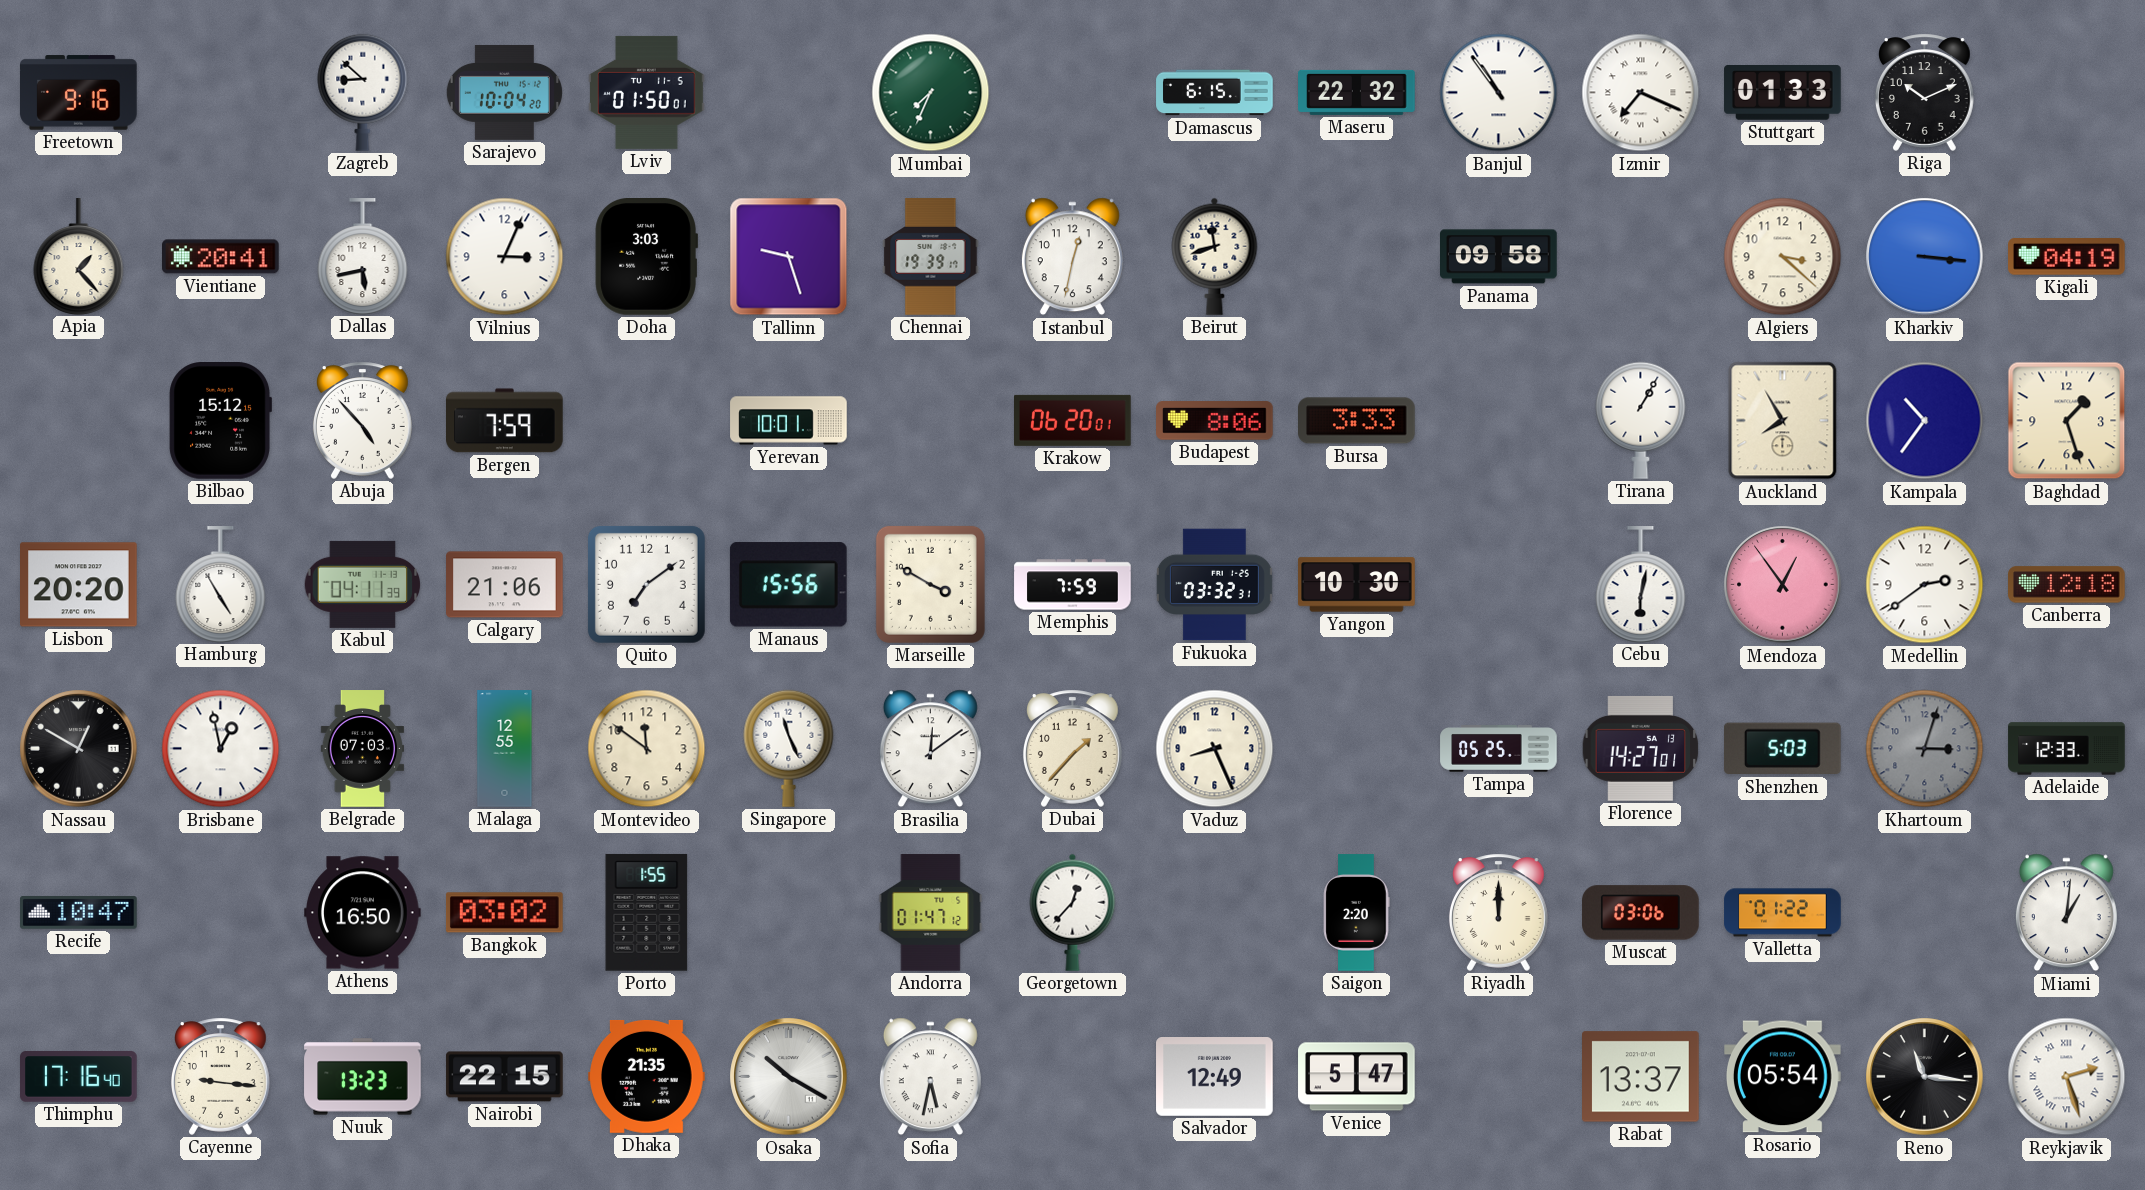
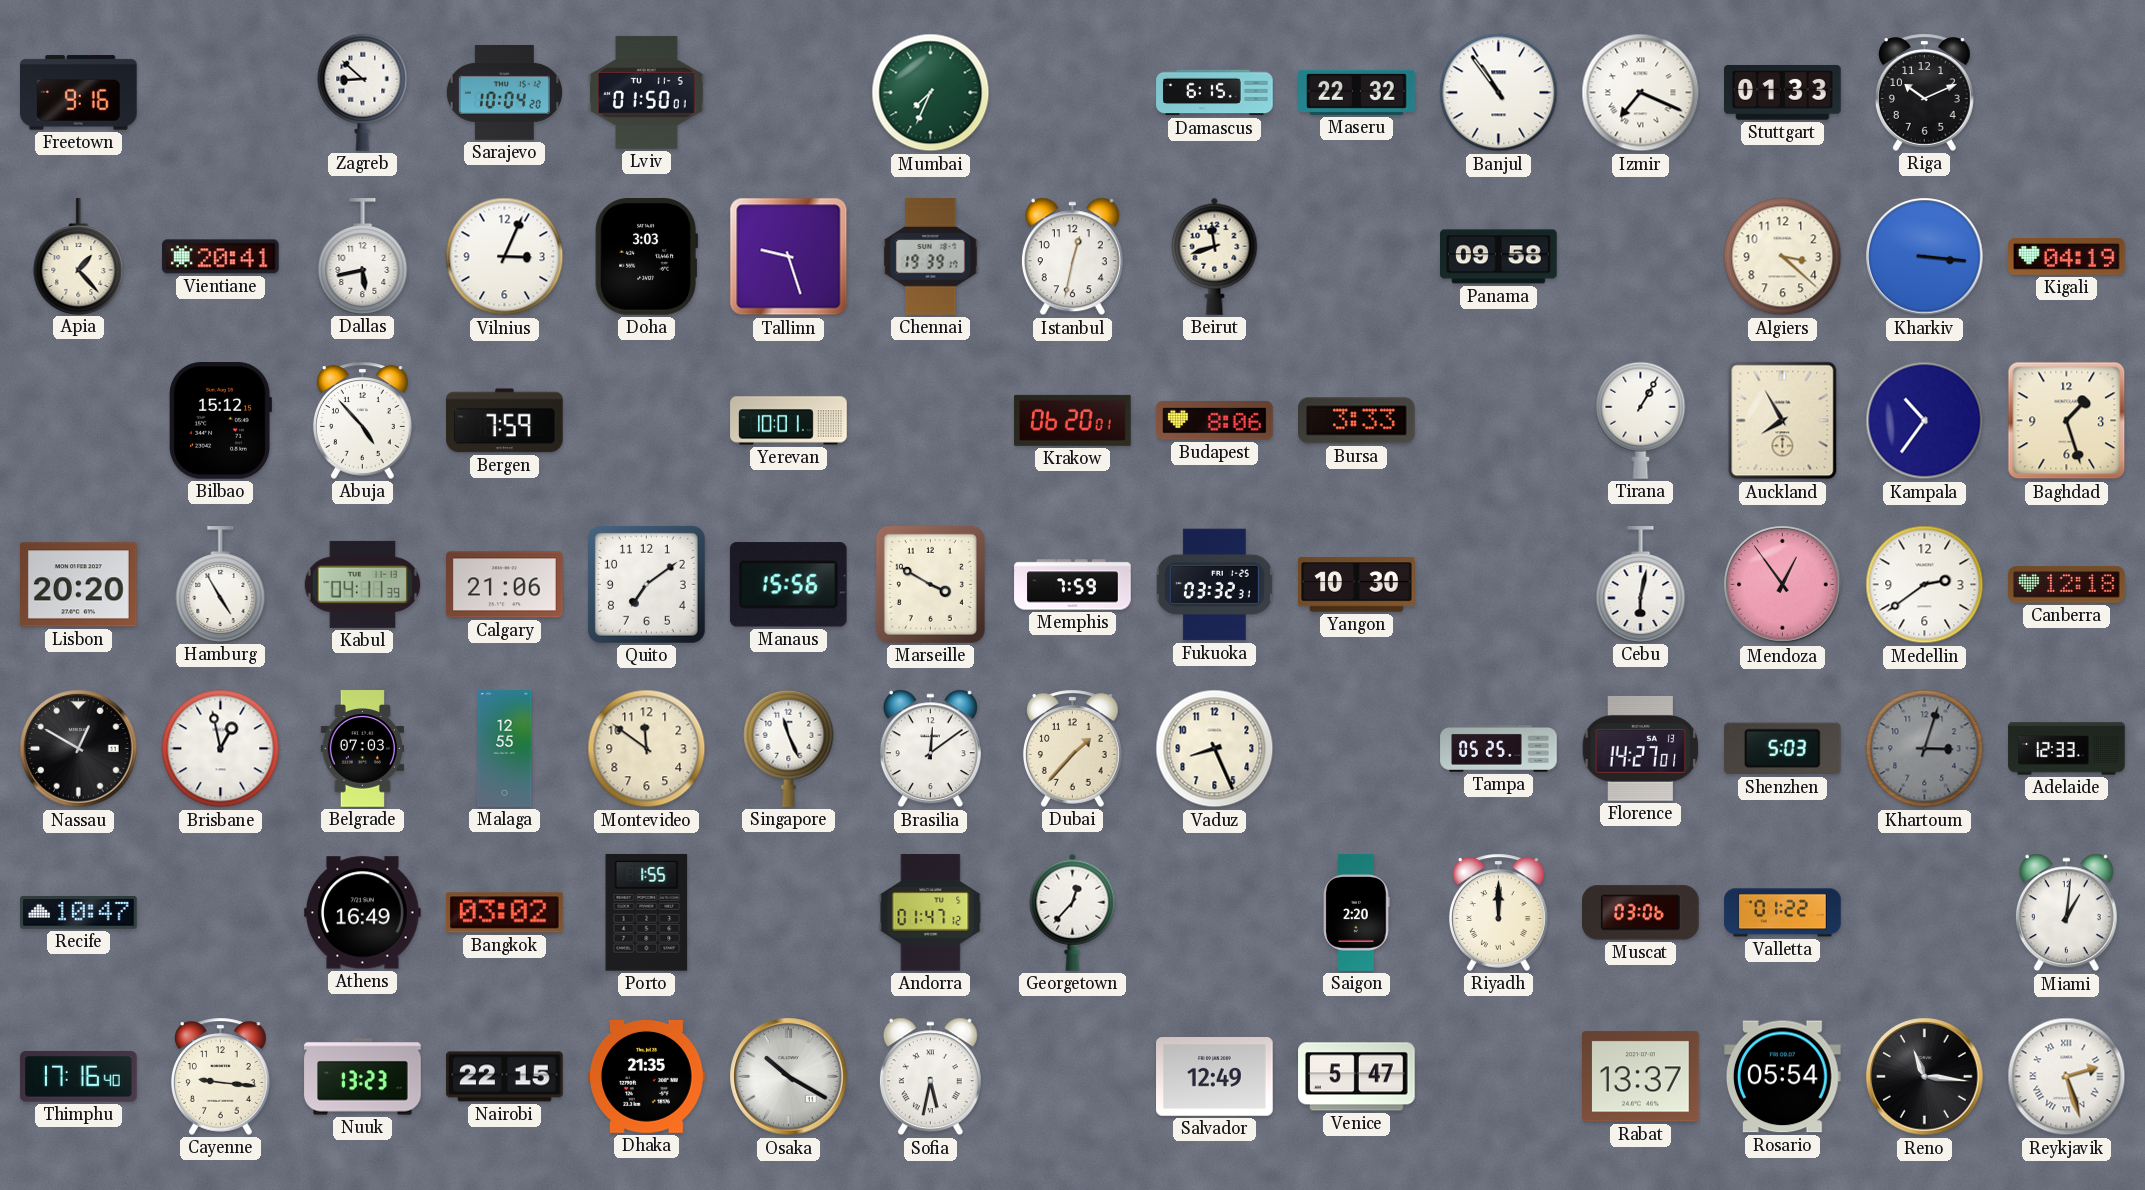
Athens: 16:50 -> 16:49
